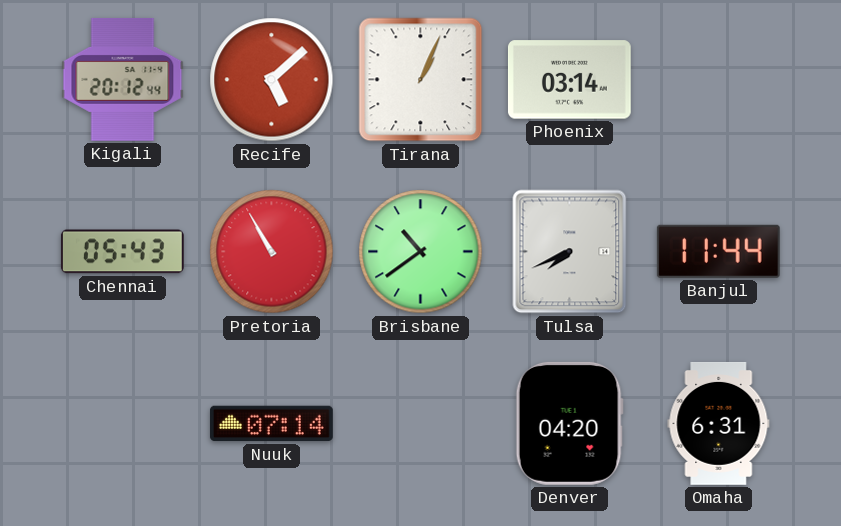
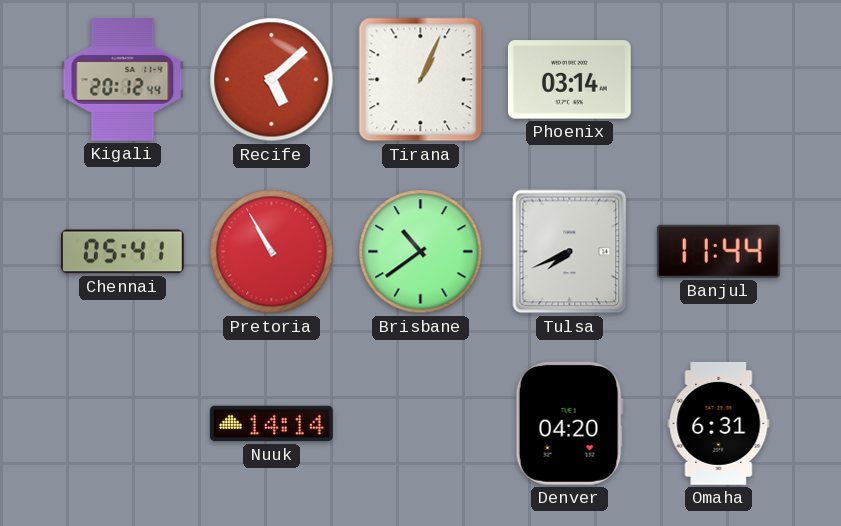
Chennai: 05:43 -> 05:41
Nuuk: 07:14 -> 14:14
